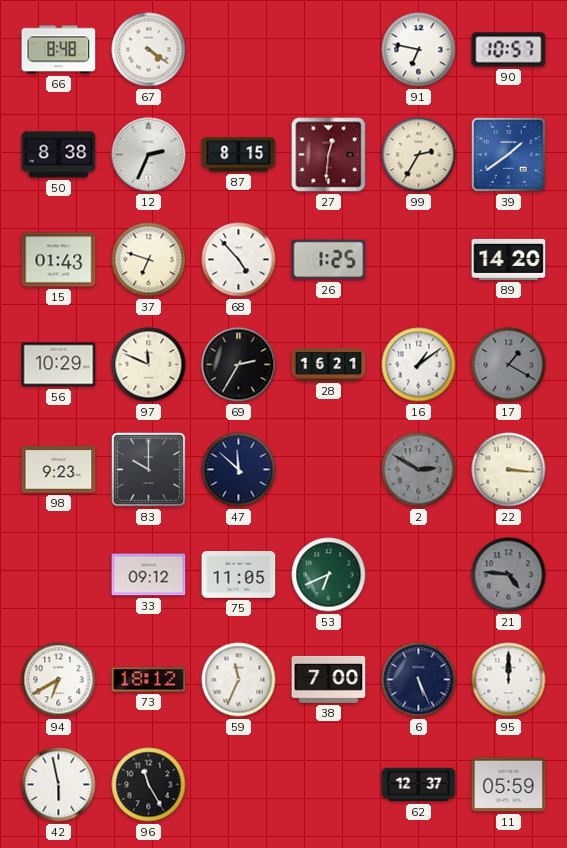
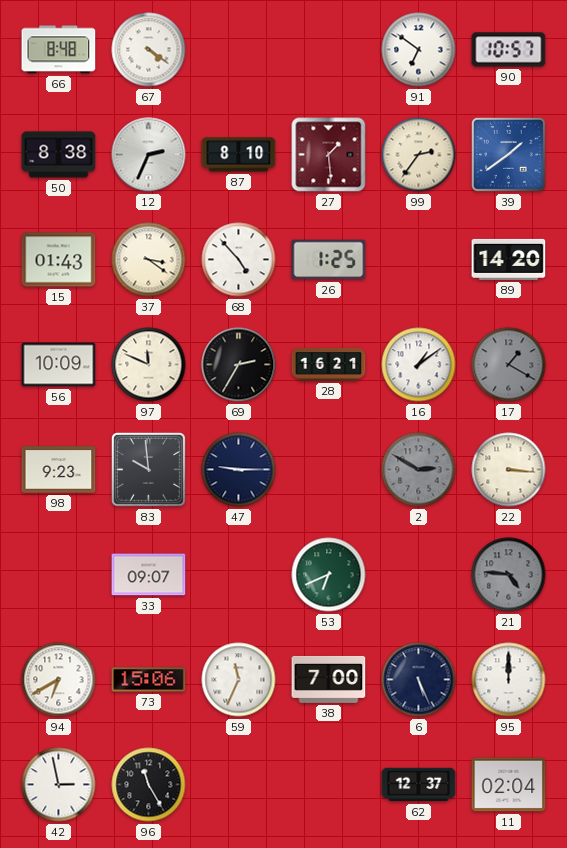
91: 6:47 -> 6:51
87: 8:15 -> 8:10
27: 12:31 -> 1:29
99: 2:35 -> 2:36
37: 6:48 -> 3:21
56: 10:29 -> 10:09
83: 10:00 -> 9:59
47: 11:52 -> 9:15
33: 09:12 -> 09:07
75: 11:05 -> none
73: 18:12 -> 15:06
42: 5:58 -> 2:58
11: 05:59 -> 02:04
